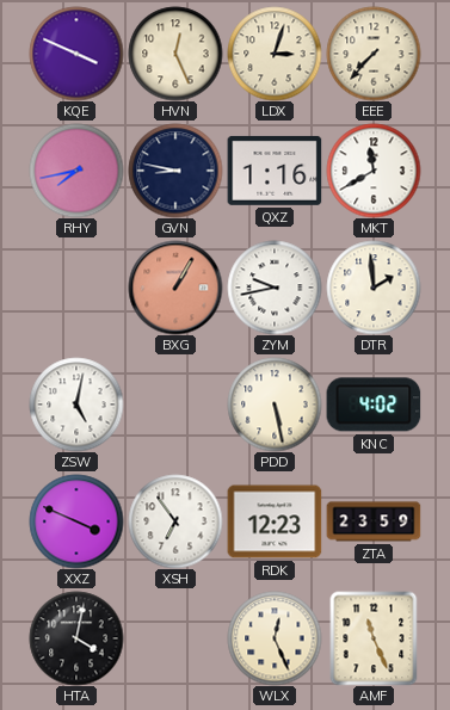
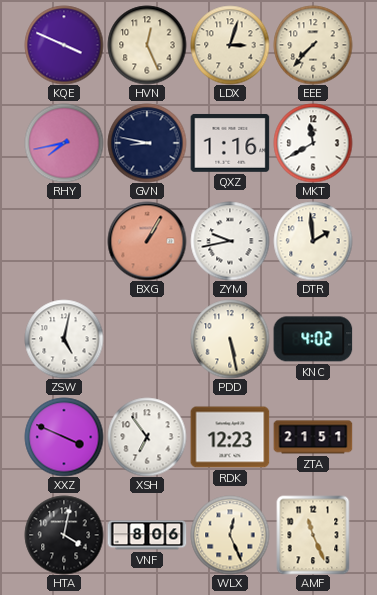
ZTA: 23:59 -> 21:51
VNF: none -> 8:06
